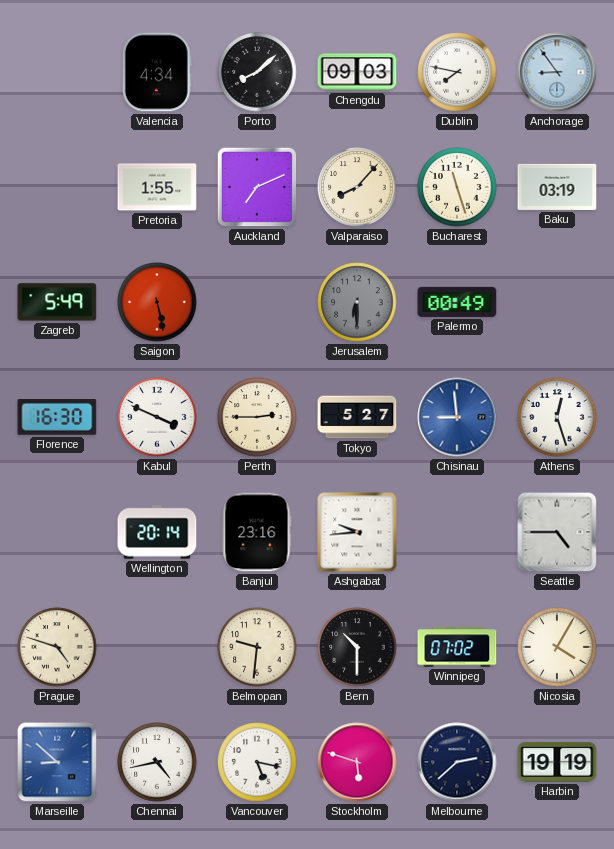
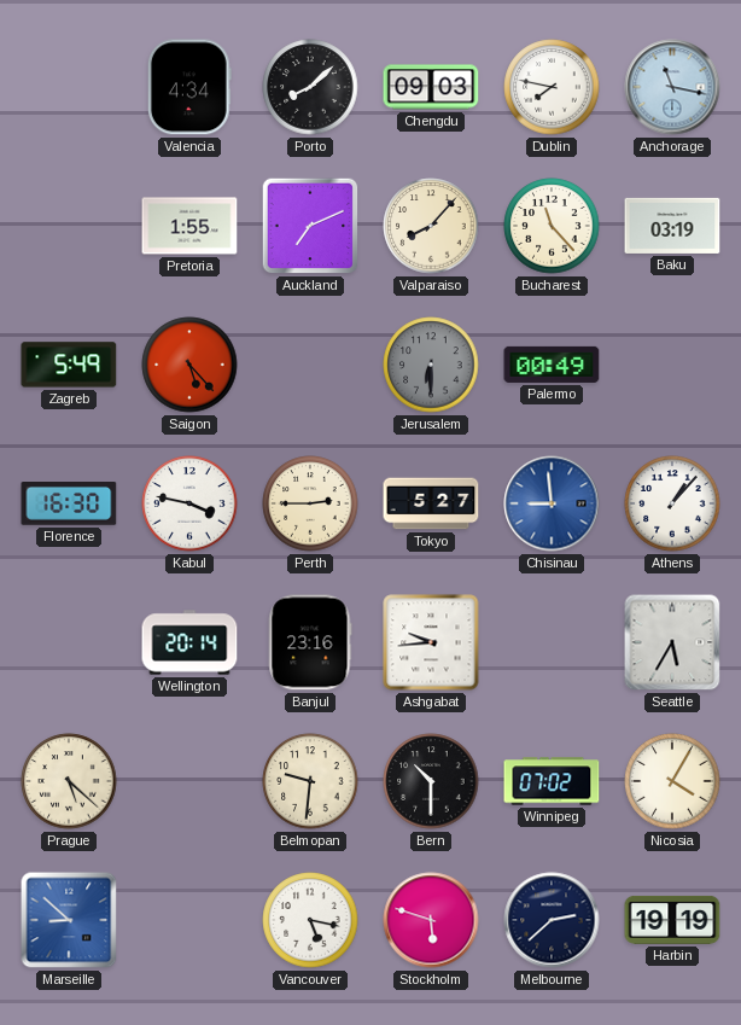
Anchorage: 8:54 -> 11:17
Bucharest: 11:27 -> 11:23
Saigon: 5:28 -> 5:23
Kabul: 3:49 -> 3:47
Athens: 12:27 -> 1:07
Seattle: 4:45 -> 5:35
Prague: 4:48 -> 5:22
Chennai: 4:43 -> none
